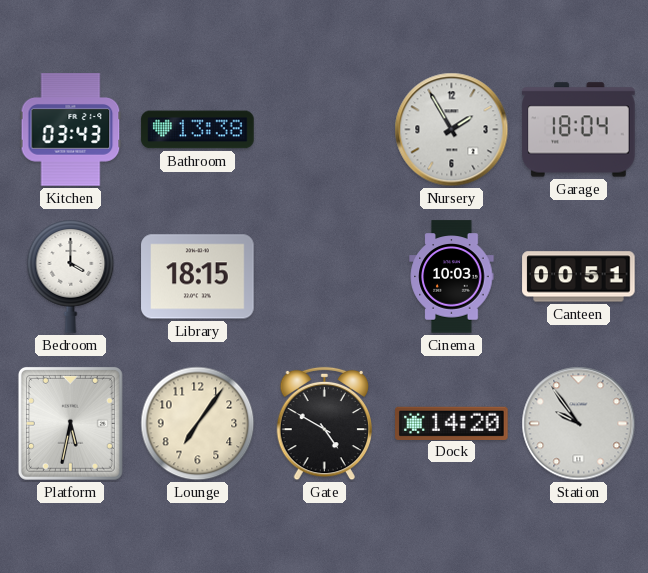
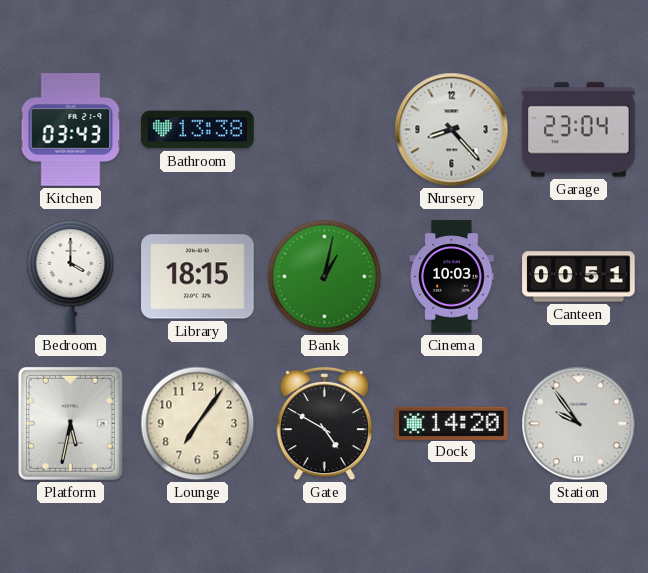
Nursery: 1:55 -> 8:23
Garage: 18:04 -> 23:04
Bank: none -> 1:02
